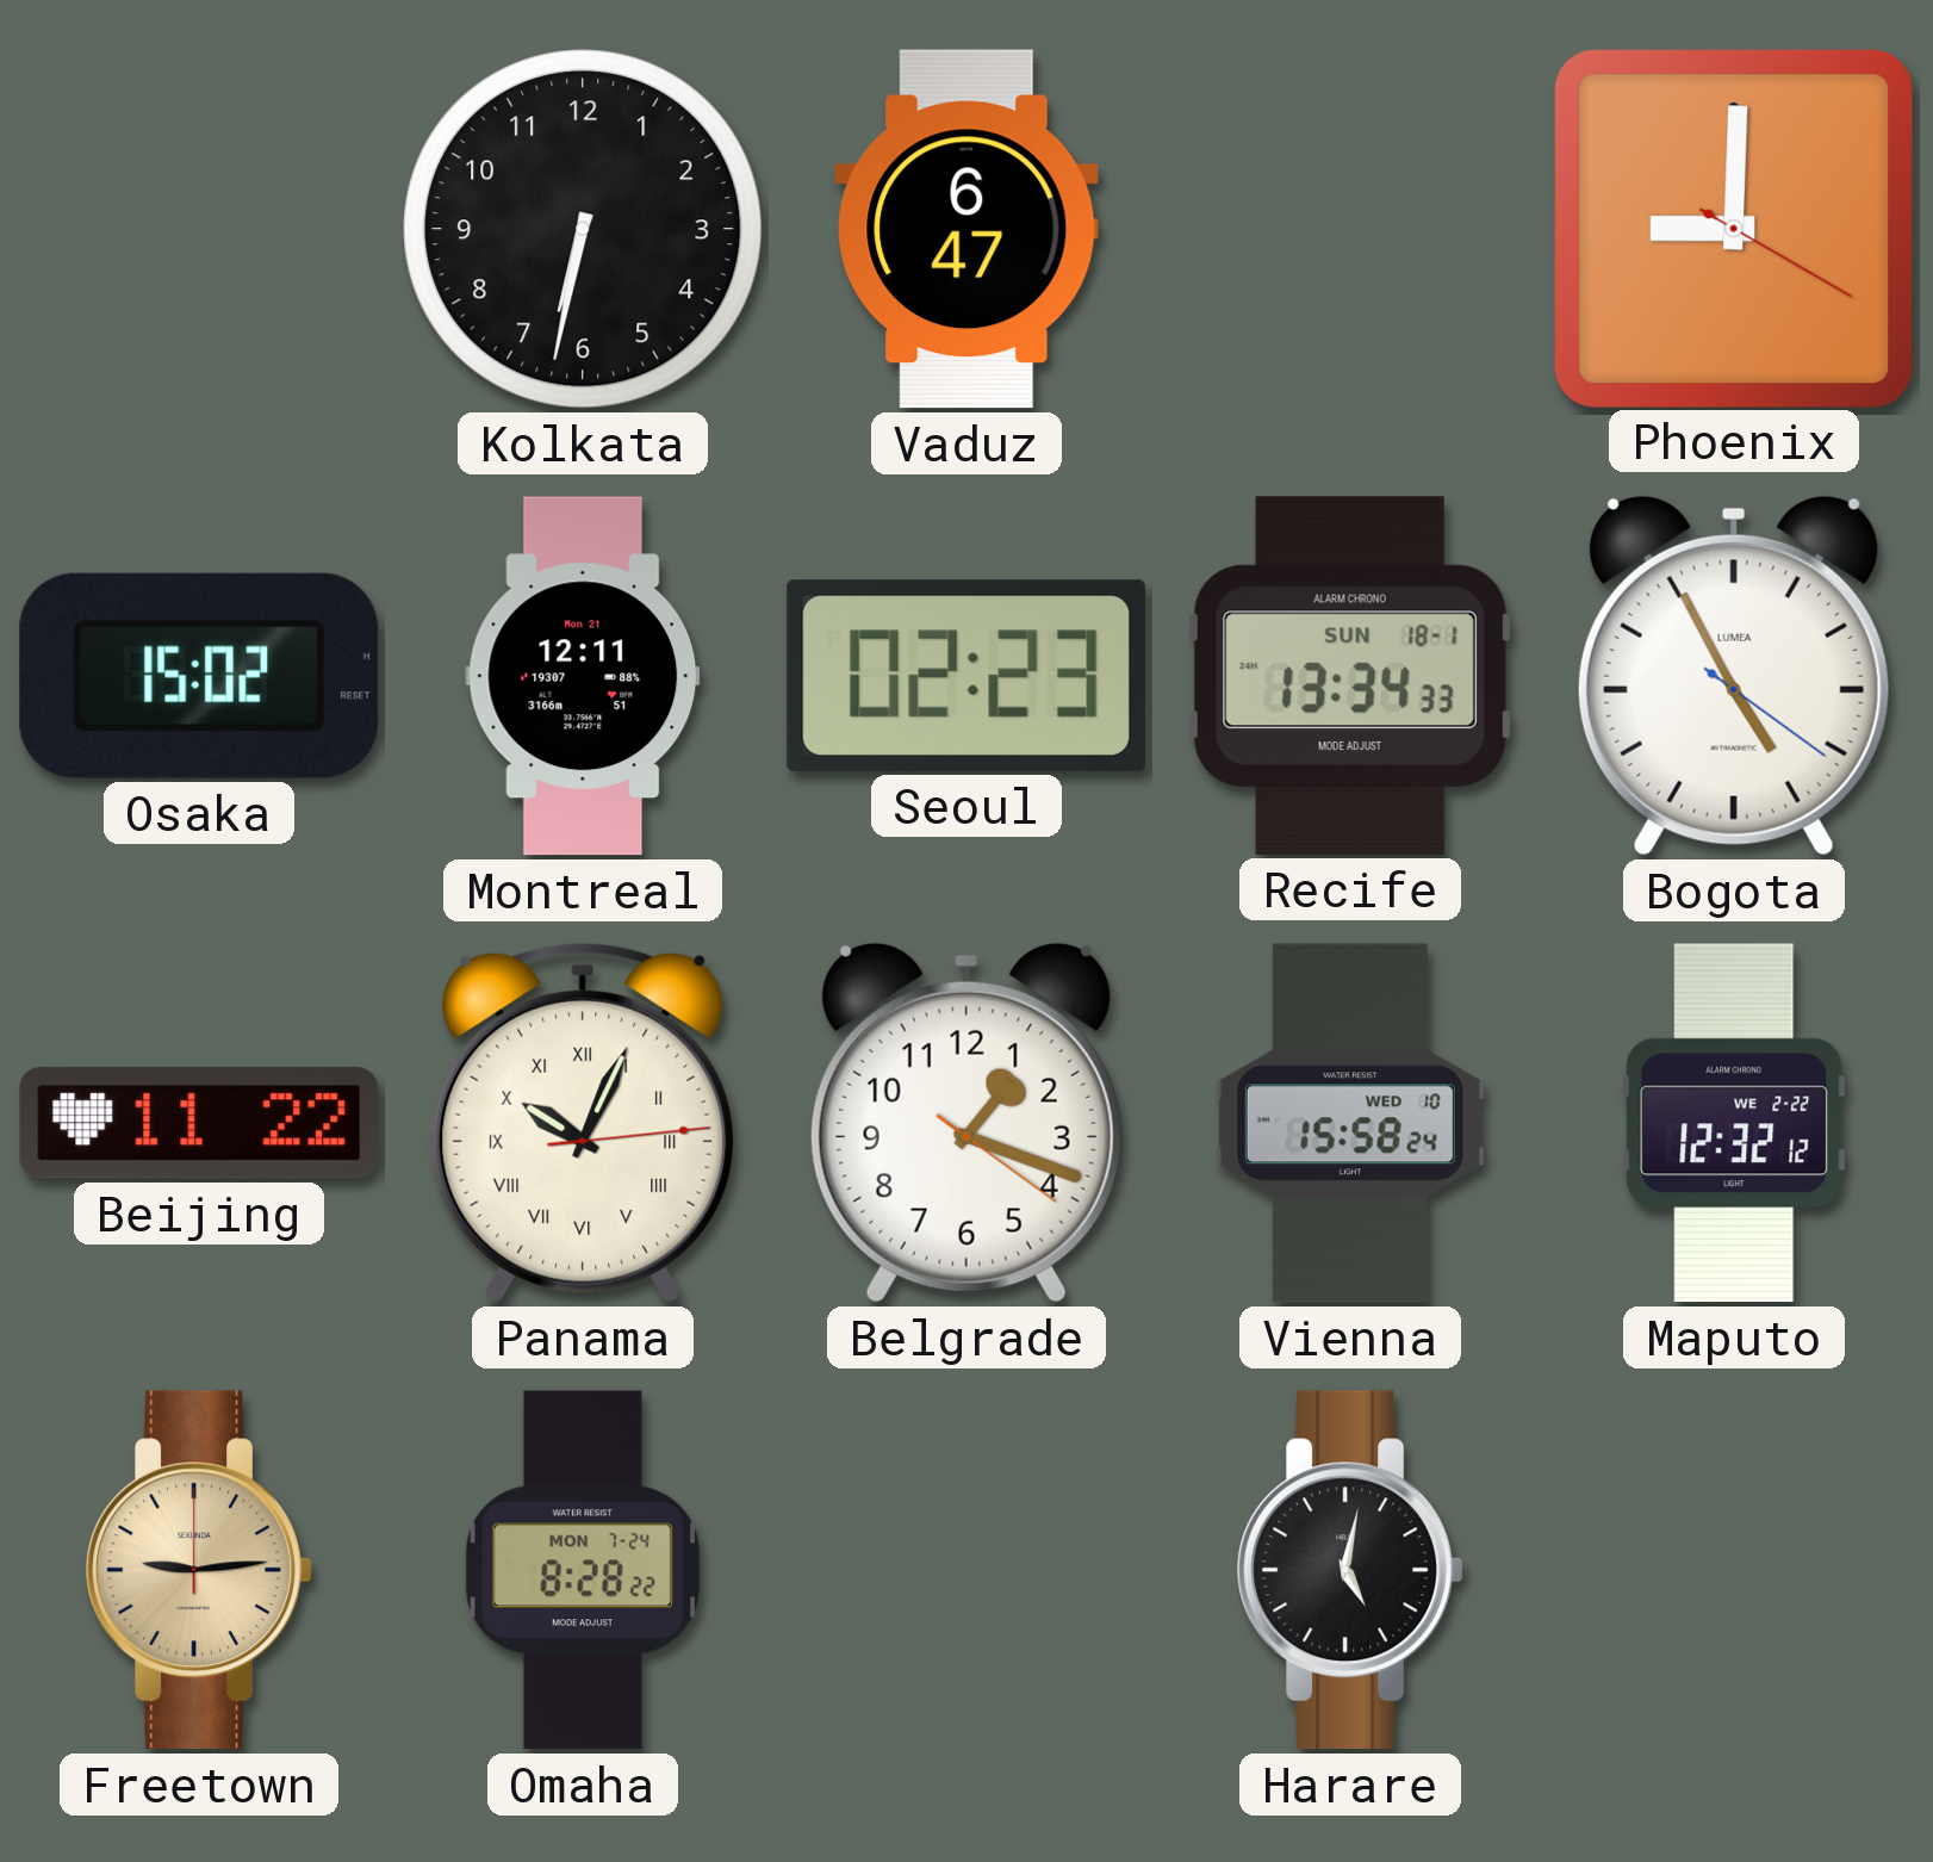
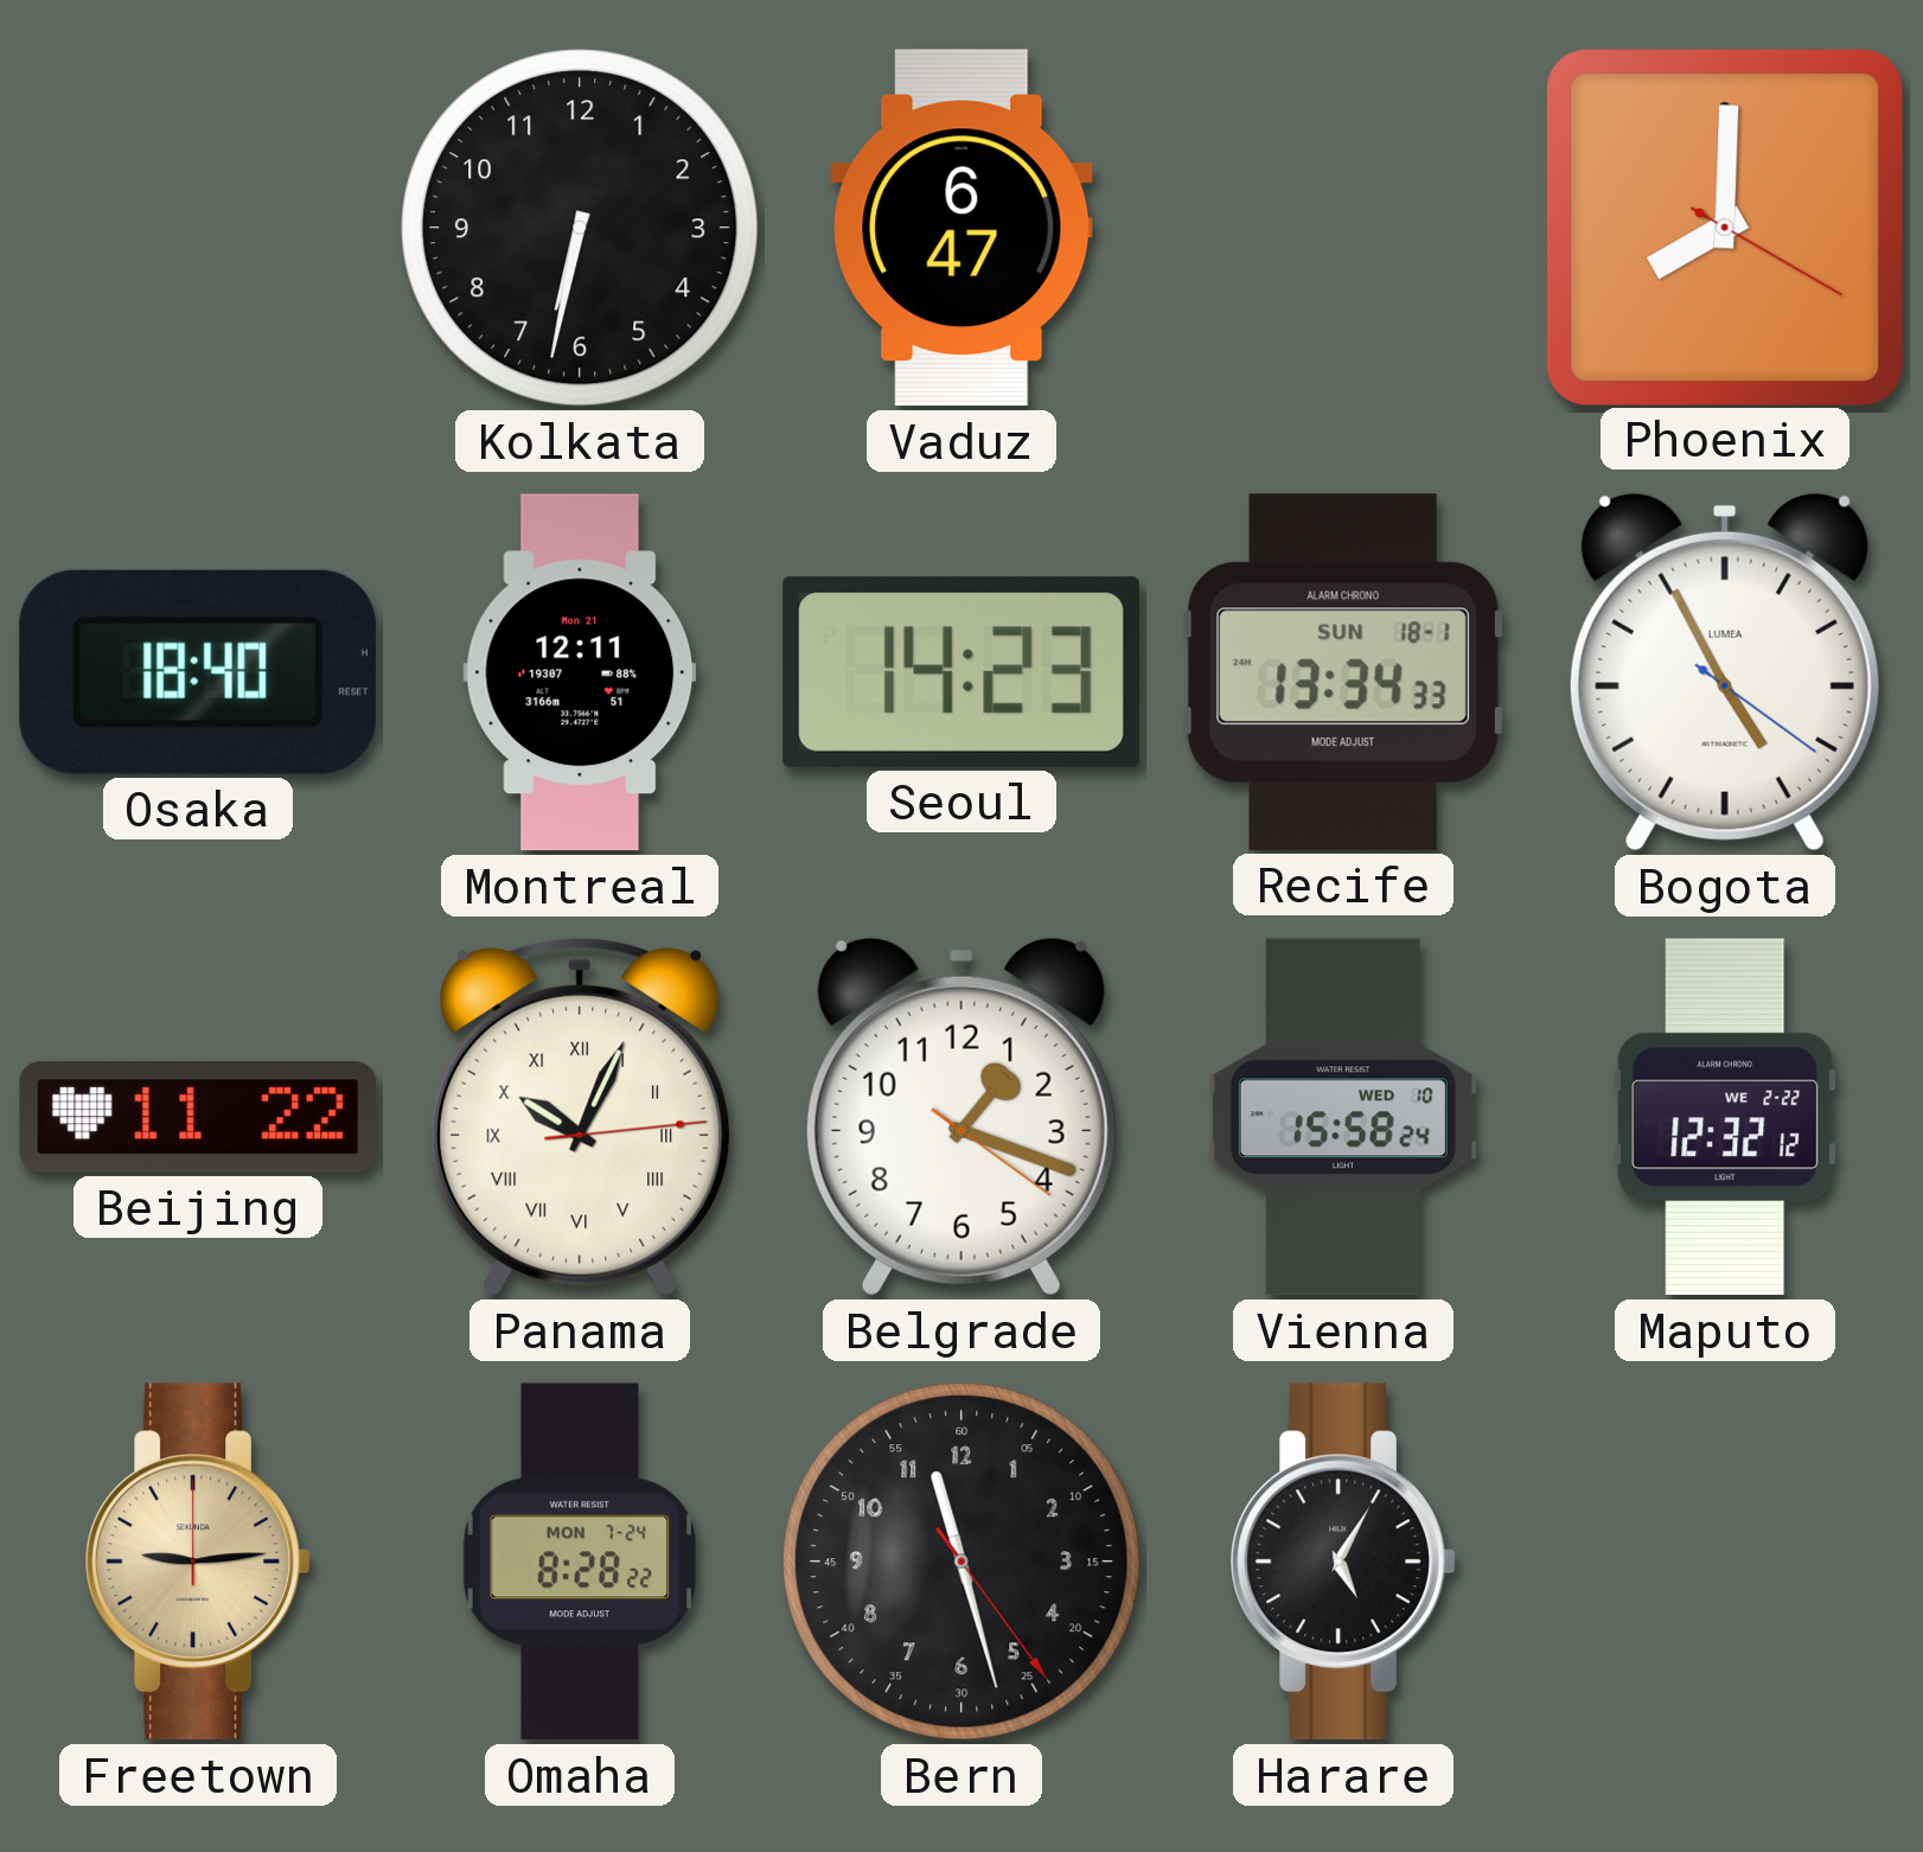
Phoenix: 9:00 -> 8:00
Osaka: 15:02 -> 18:40
Seoul: 02:23 -> 14:23
Bern: none -> 11:27
Harare: 5:02 -> 5:05
